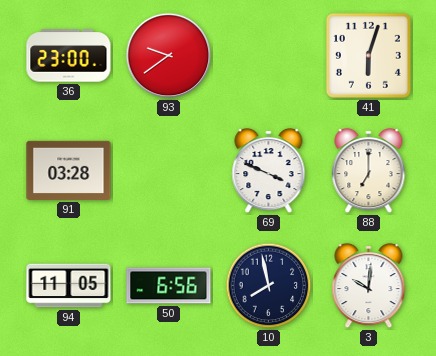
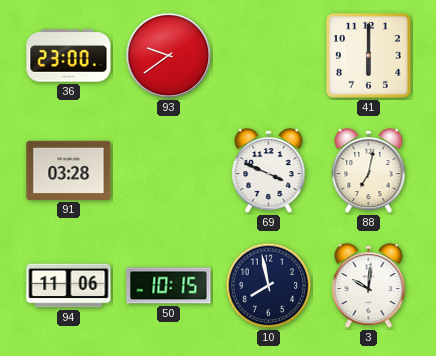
41: 6:03 -> 6:00
88: 7:00 -> 7:02
94: 11:05 -> 11:06
50: 6:56 -> 10:15
